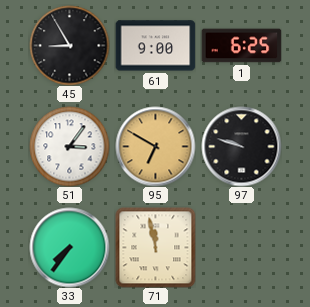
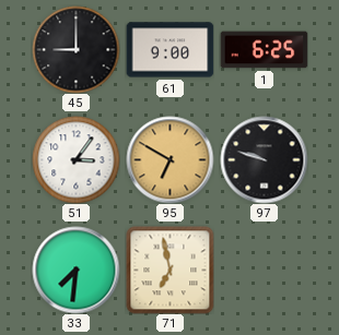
45: 8:55 -> 9:00
33: 7:36 -> 7:31
71: 11:58 -> 6:58
